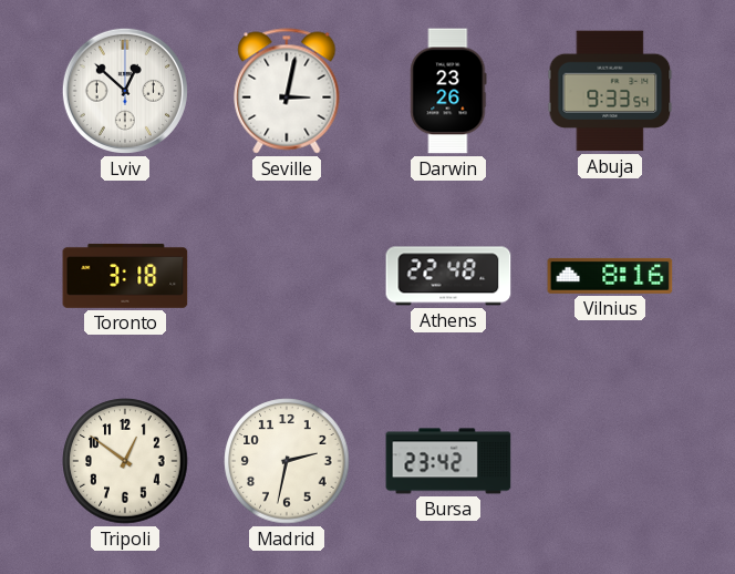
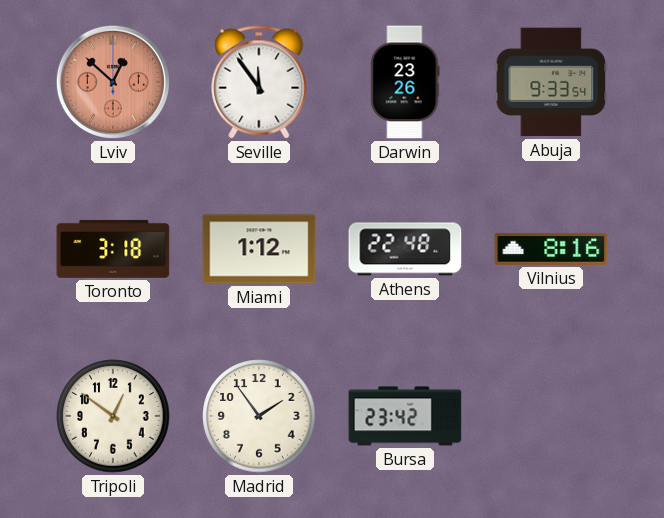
Lviv dial: white -> salmon
Seville: 3:02 -> 11:54
Miami: none -> 1:12
Madrid: 2:32 -> 1:54
